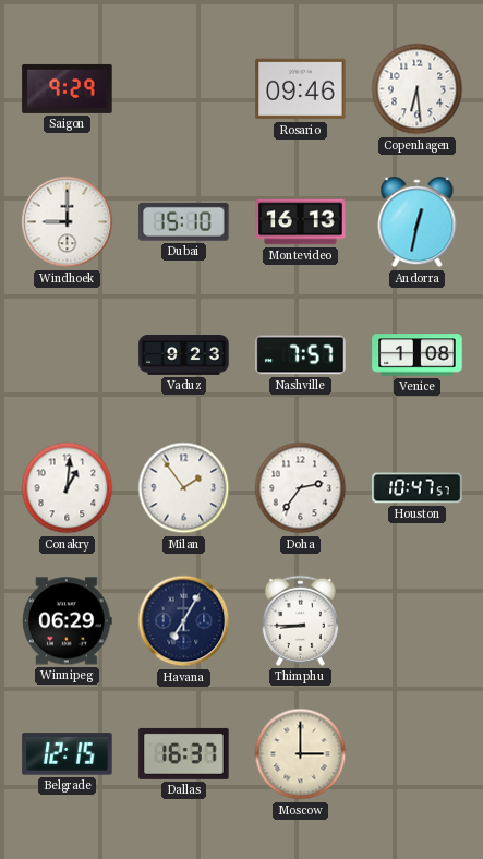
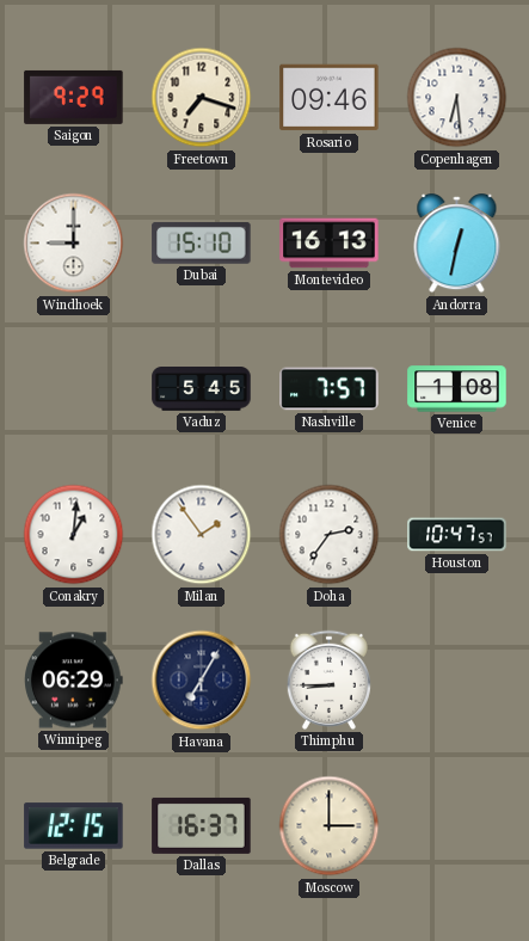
Freetown: none -> 7:18
Vaduz: 9:23 -> 5:45
